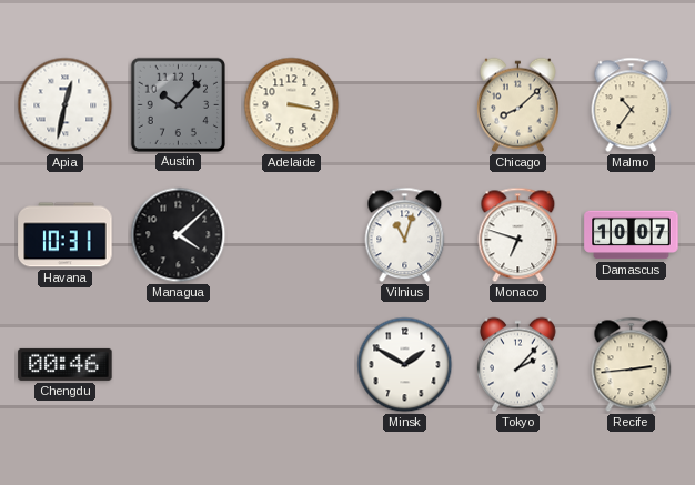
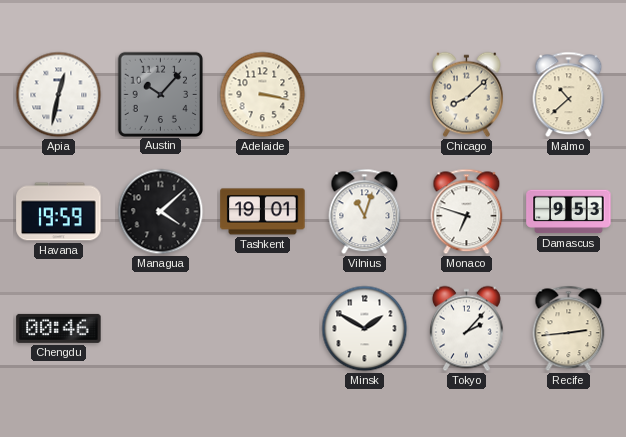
Malmo: 10:36 -> 10:38
Havana: 10:31 -> 19:59
Tashkent: none -> 19:01
Damascus: 10:07 -> 9:53
